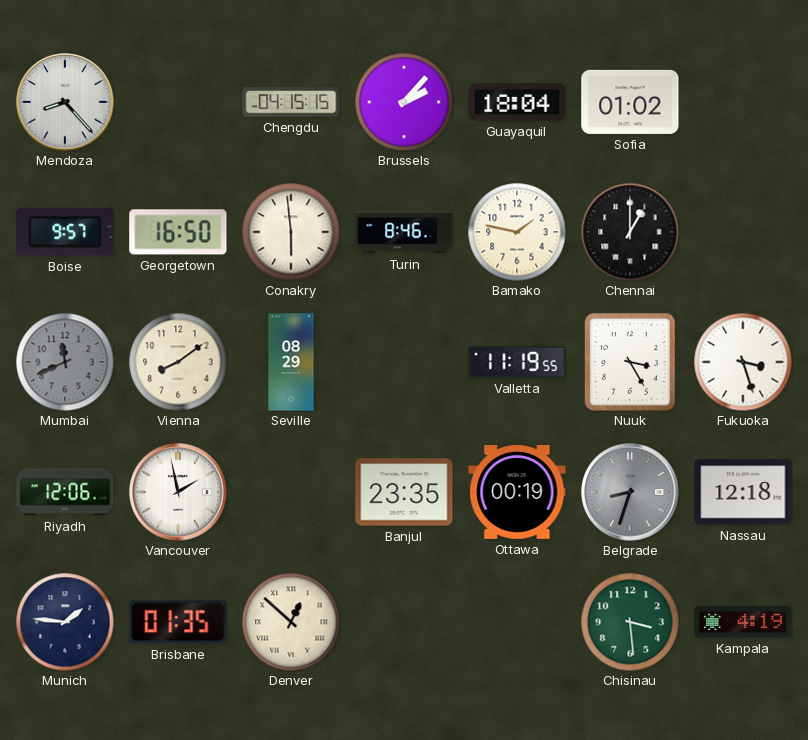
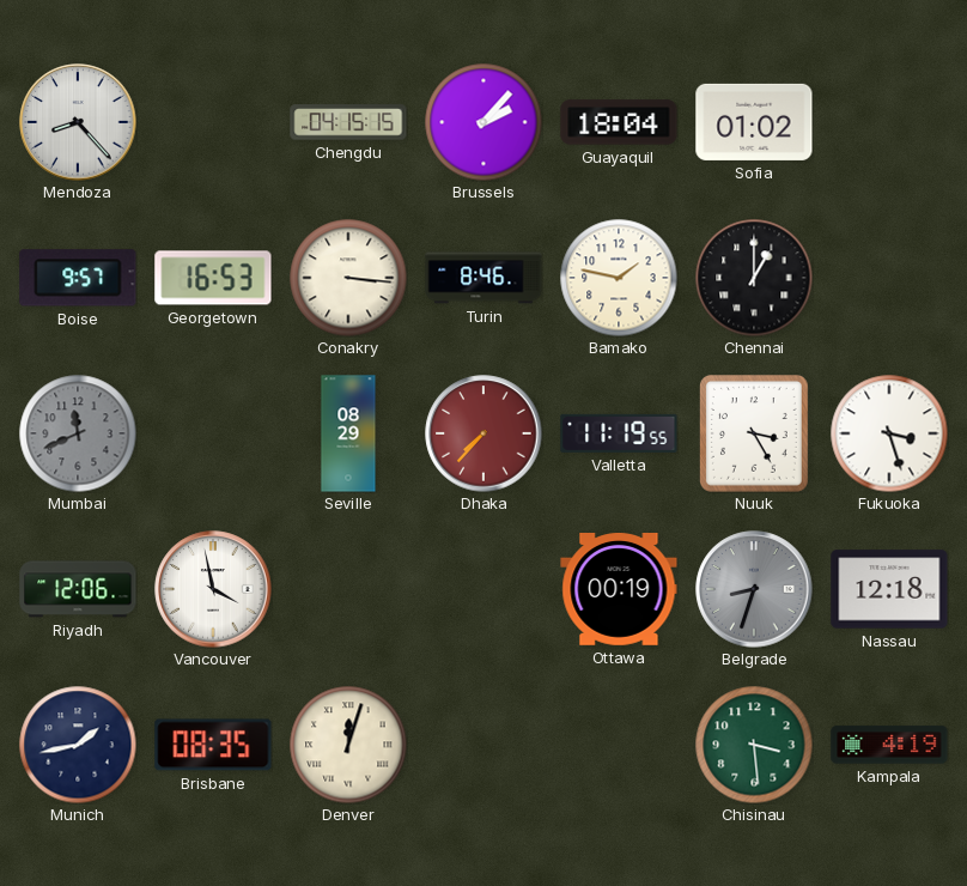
Georgetown: 16:50 -> 16:53
Conakry: 5:59 -> 3:16
Vienna: 8:09 -> none
Dhaka: none -> 7:37
Vancouver: 1:58 -> 3:58
Banjul: 23:35 -> none
Munich: 1:46 -> 1:43
Brisbane: 01:35 -> 08:35
Denver: 12:52 -> 12:03
